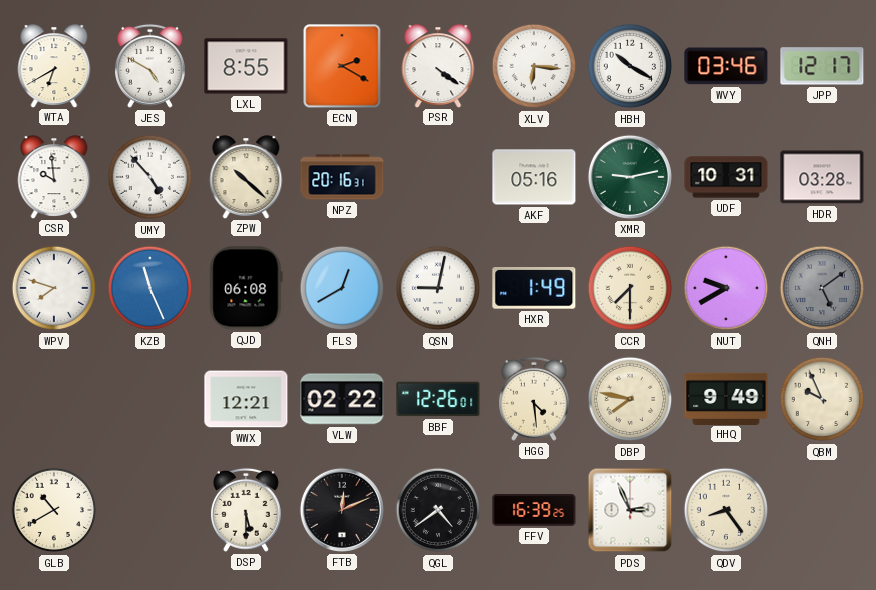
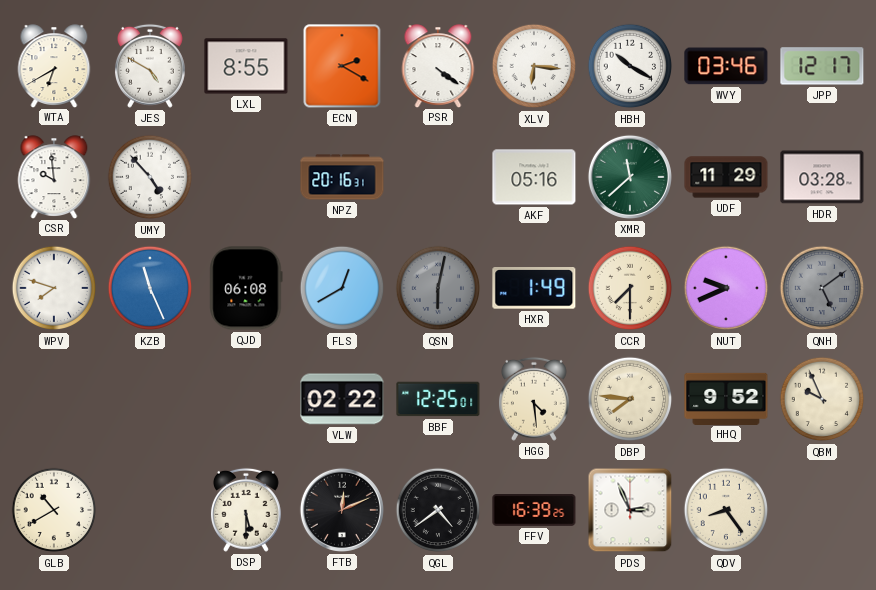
ZPW: 10:22 -> none
XMR: 9:13 -> 11:38
UDF: 10:31 -> 11:29
QSN: 9:02 -> 6:02
QSN dial: white -> grey
NUT: 9:40 -> 9:41
WWX: 12:21 -> none
BBF: 12:26 -> 12:25
DBP: 7:47 -> 7:46
HHQ: 9:49 -> 9:52
